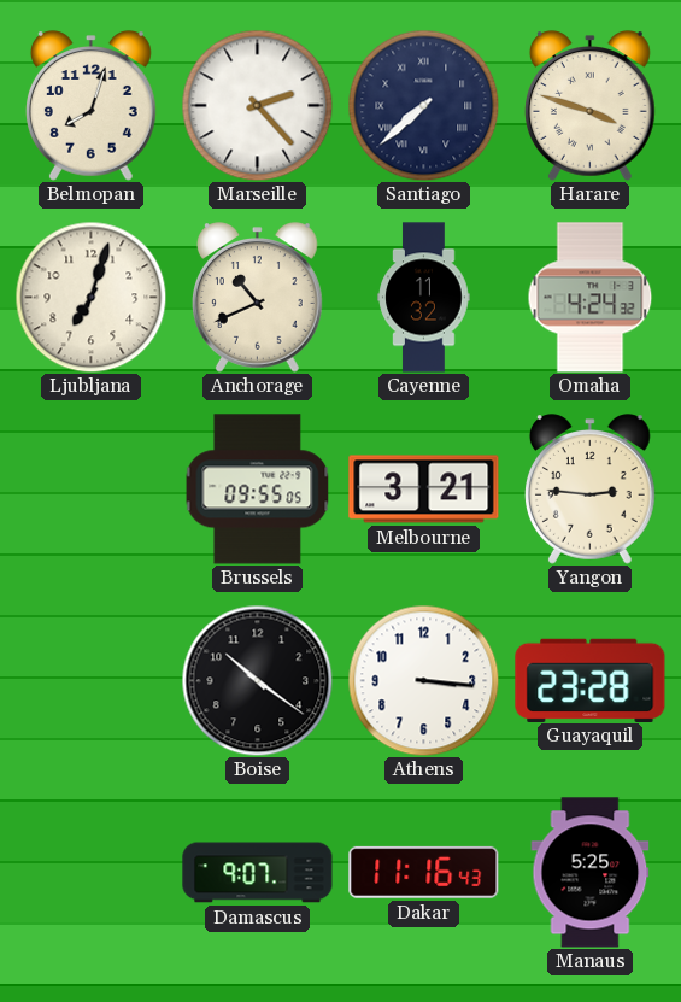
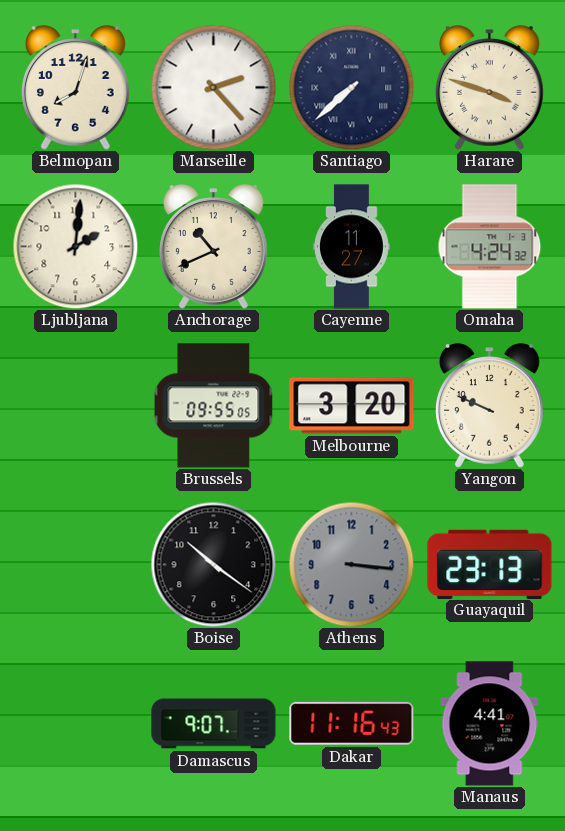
Ljubljana: 7:03 -> 2:01
Cayenne: 11:32 -> 11:27
Melbourne: 3:21 -> 3:20
Yangon: 2:46 -> 9:49
Athens dial: white -> grey
Guayaquil: 23:28 -> 23:13
Manaus: 5:25 -> 4:41
